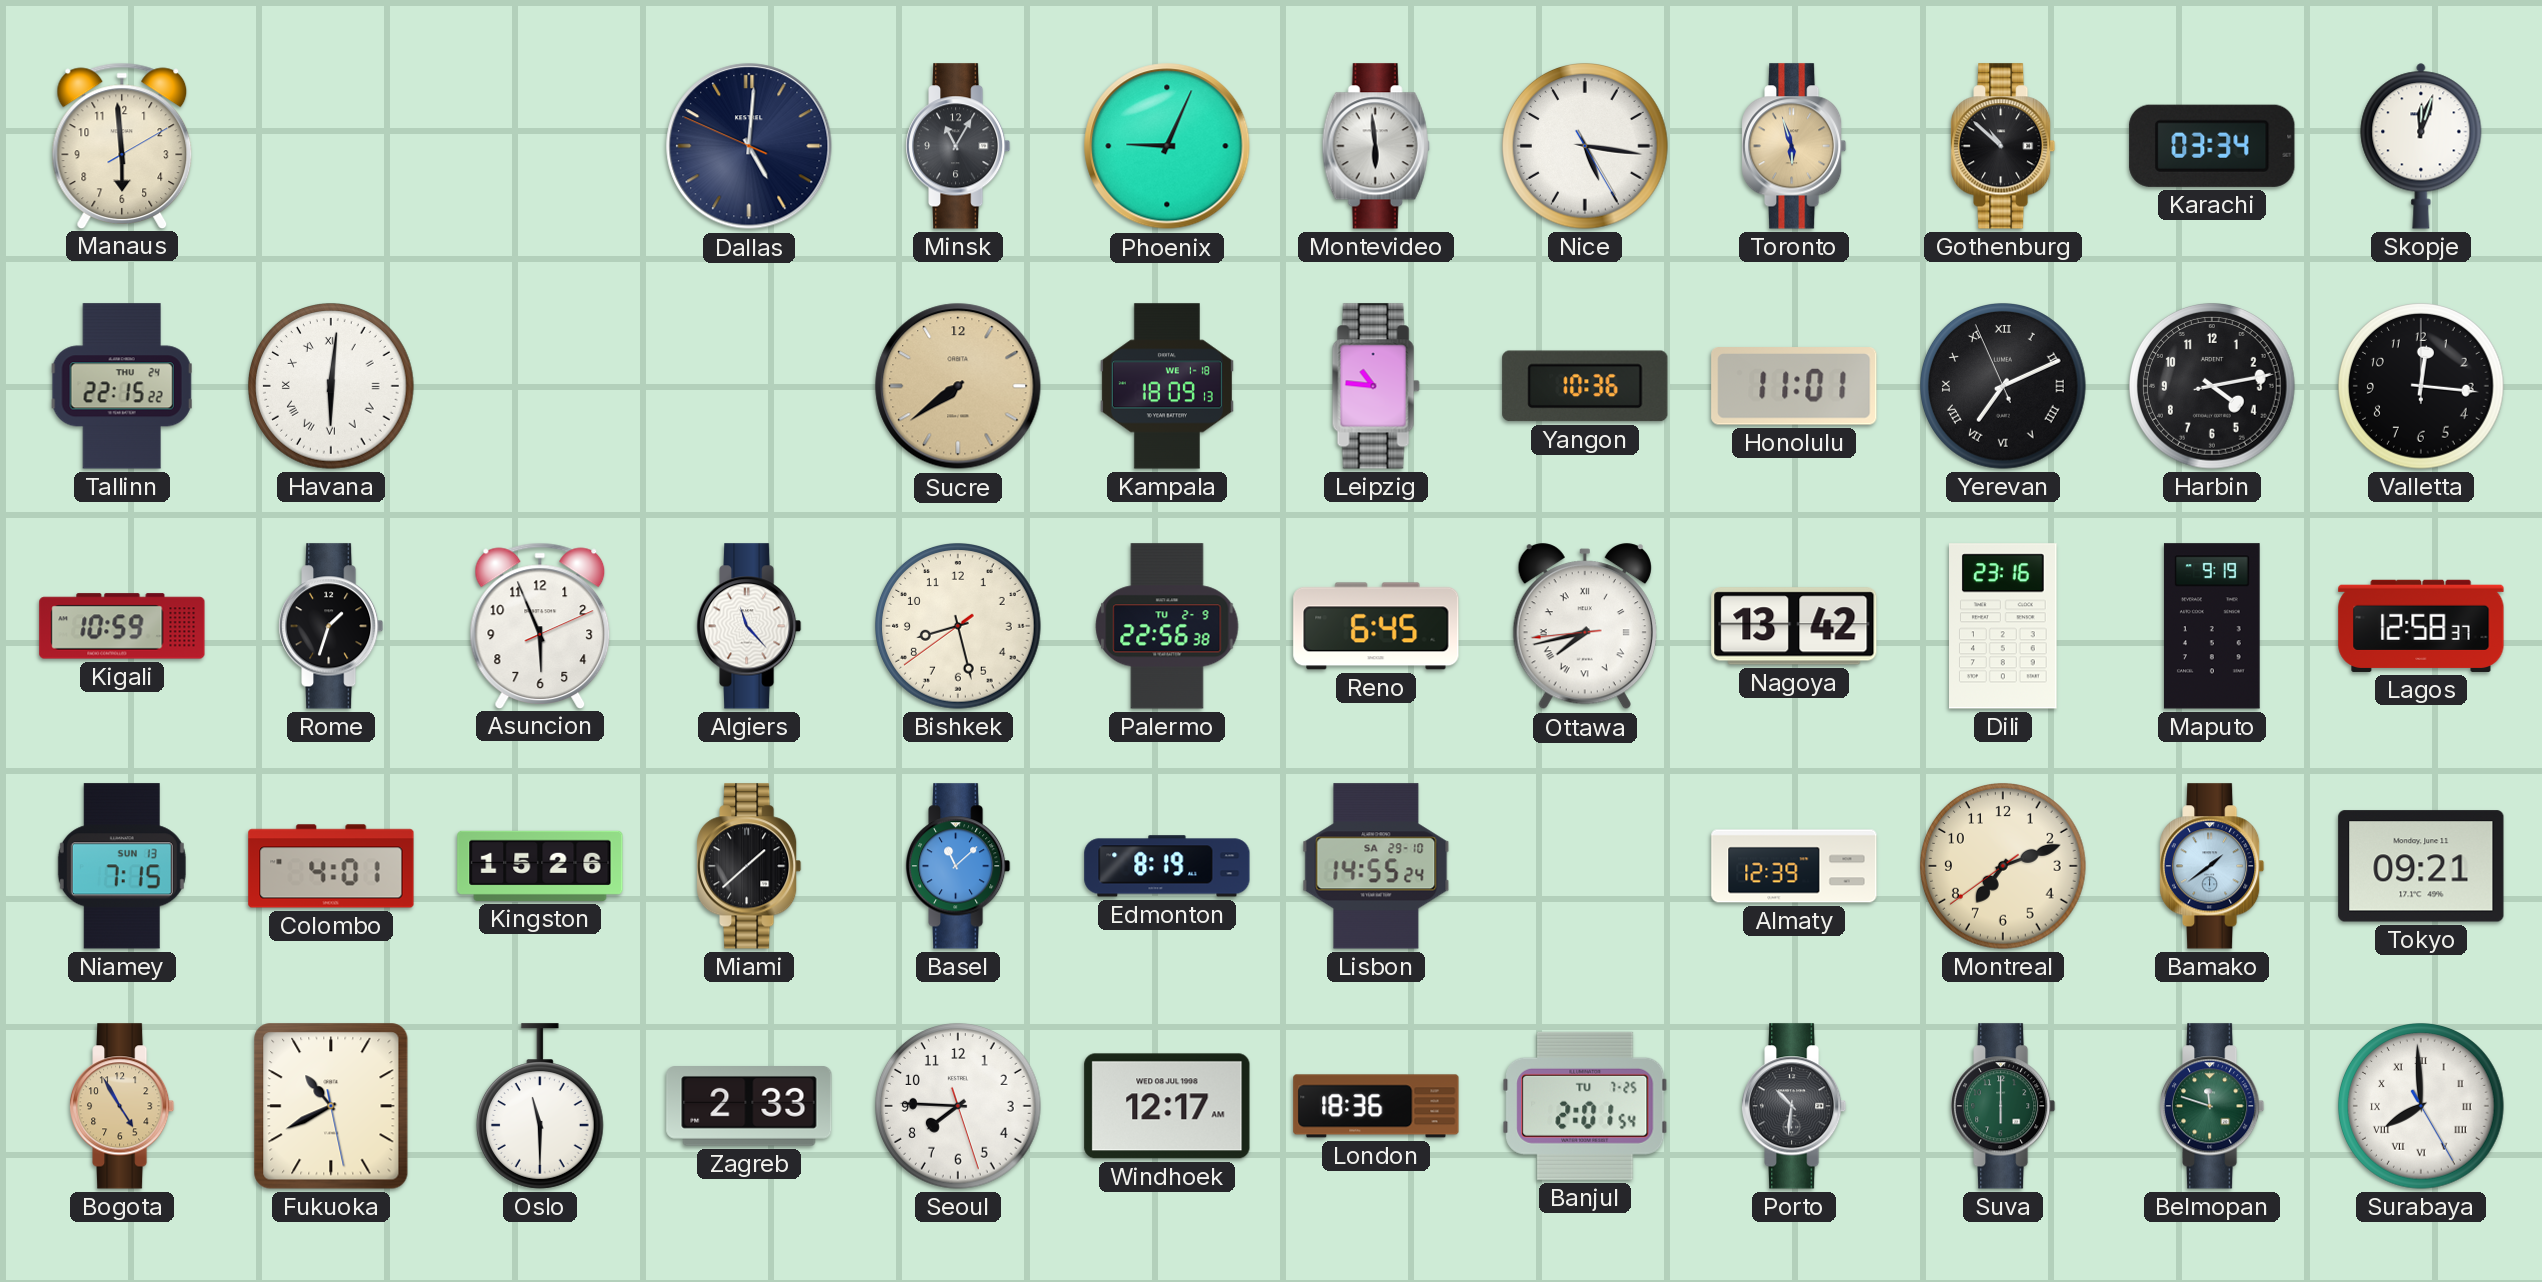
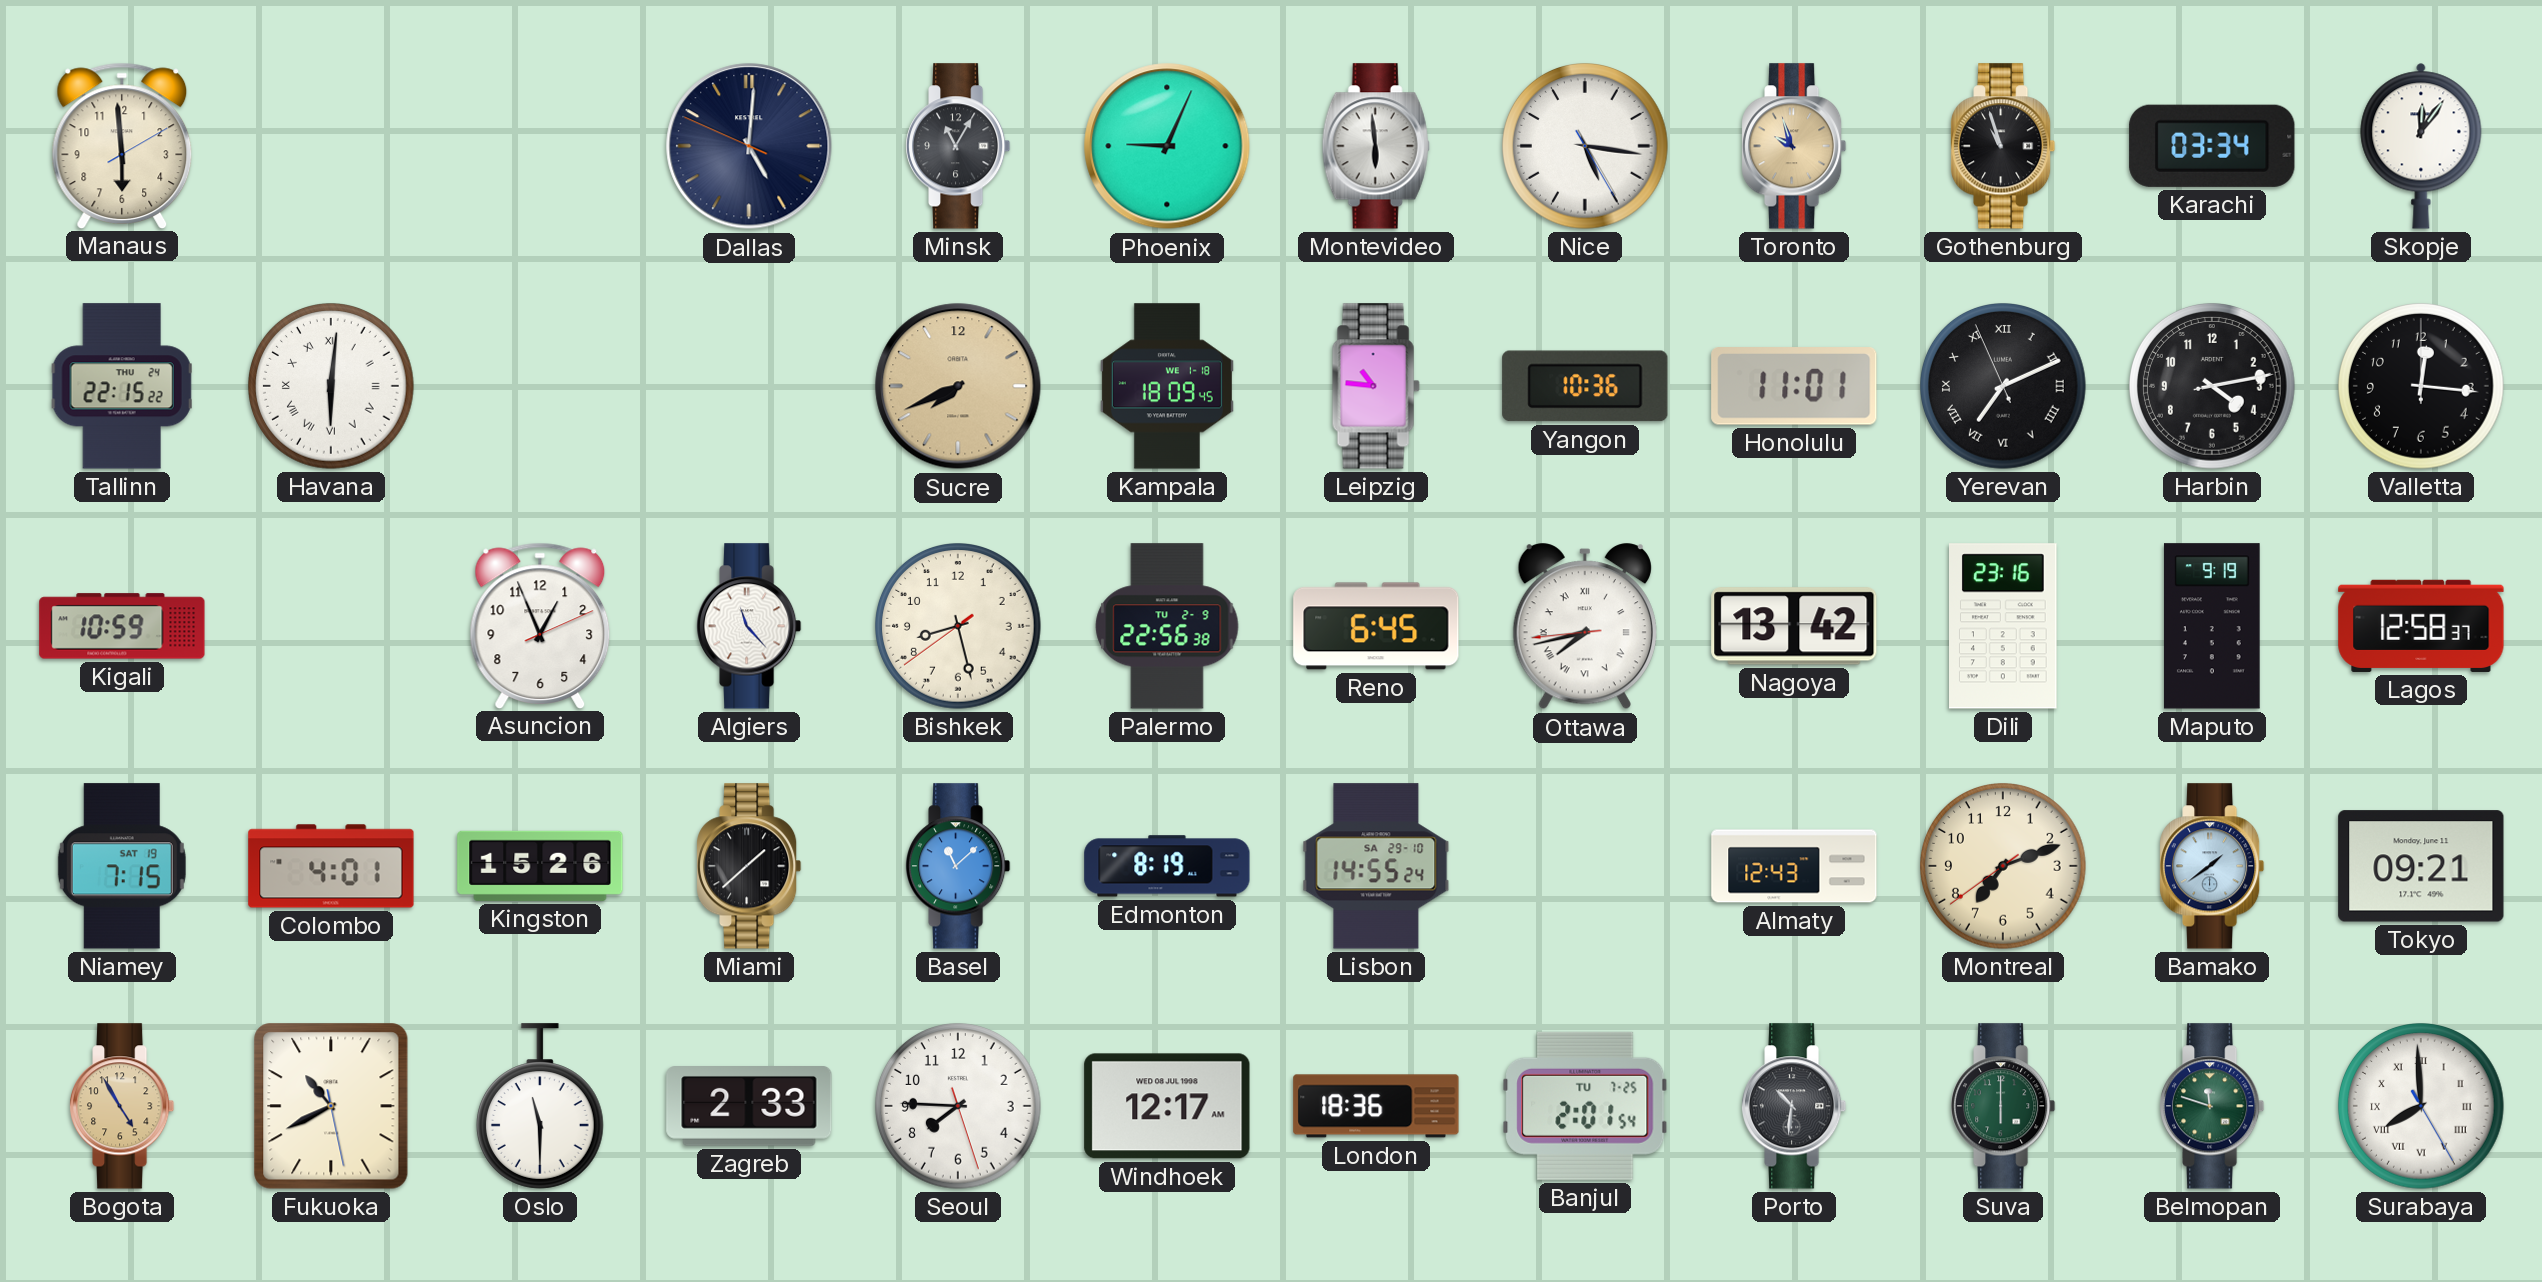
Toronto: 5:57 -> 9:57
Gothenburg: 10:52 -> 10:57
Skopje: 12:03 -> 12:06
Sucre: 7:39 -> 7:41
Kampala: 18:09:13 -> 18:09:45
Rome: 1:33 -> none
Asuncion: 5:56 -> 12:56
Niamey date: SUN 13 -> SAT 19
Almaty: 12:39 -> 12:43
